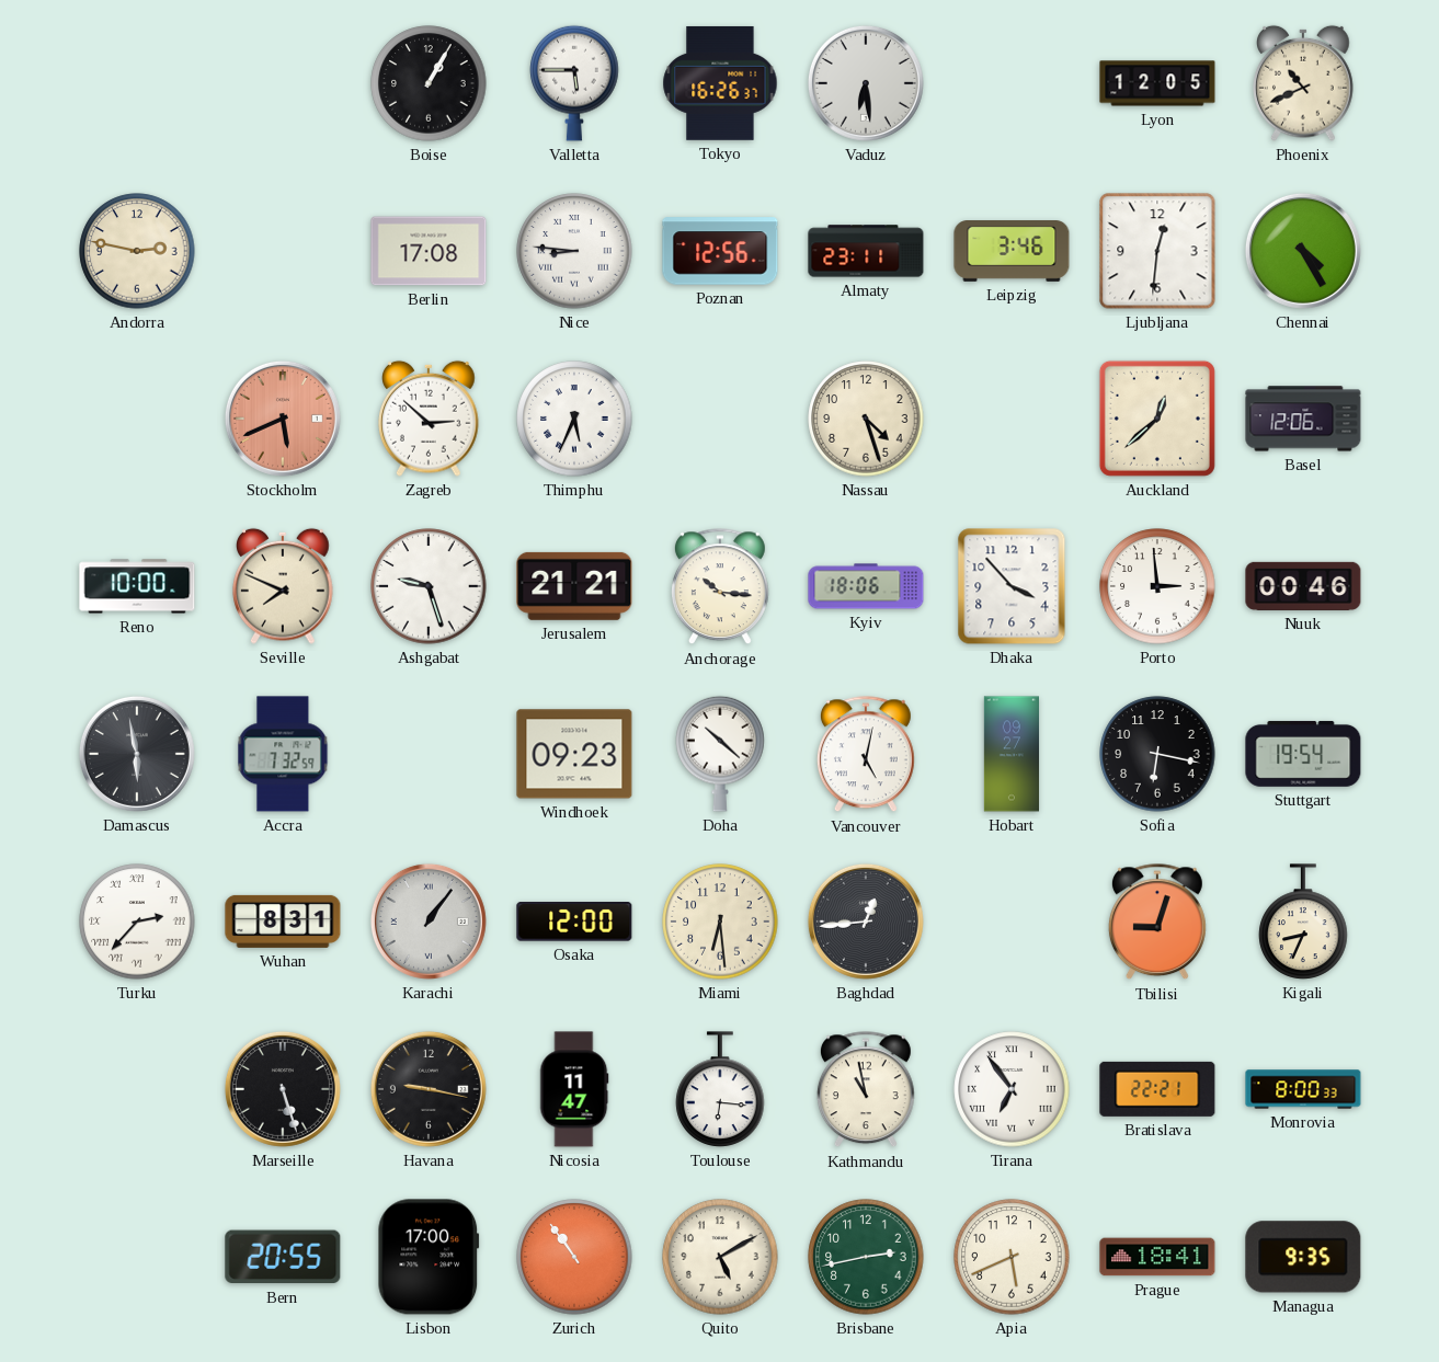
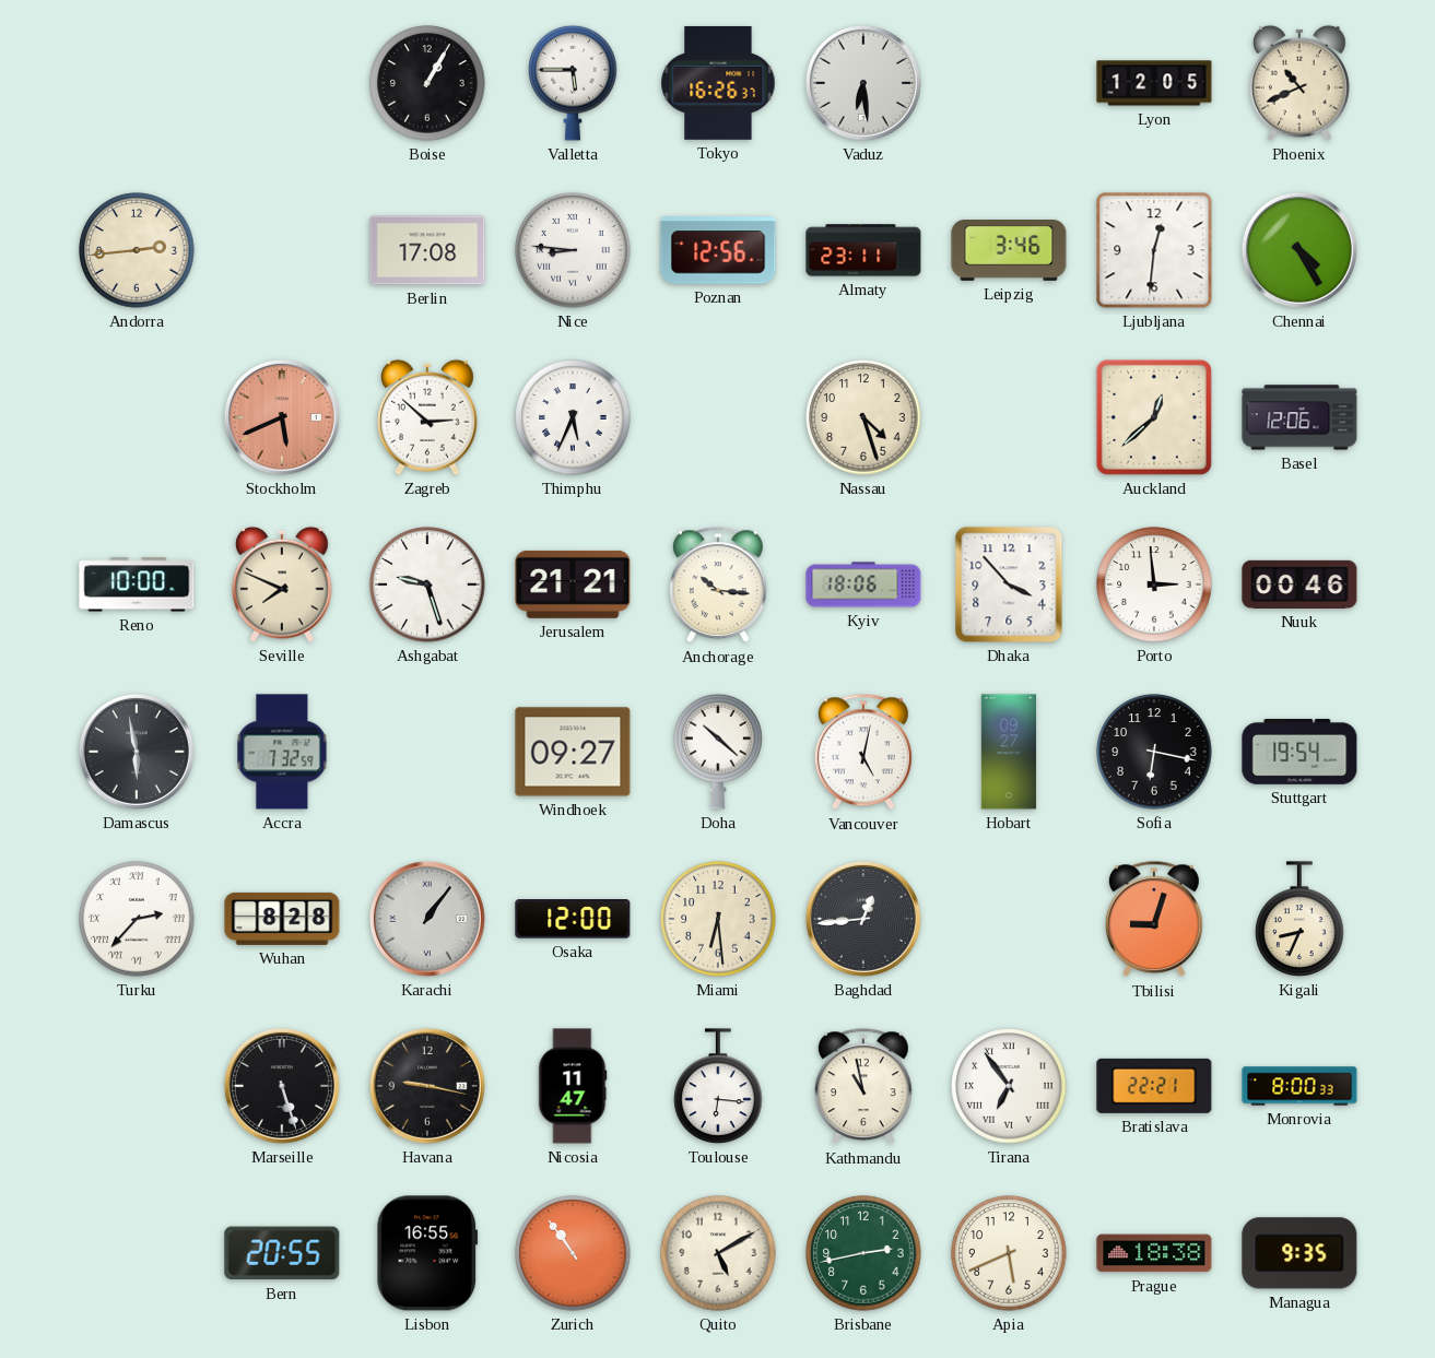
Andorra: 2:47 -> 2:44
Windhoek: 09:23 -> 09:27
Wuhan: 8:31 -> 8:28
Lisbon: 17:00 -> 16:55
Prague: 18:41 -> 18:38
